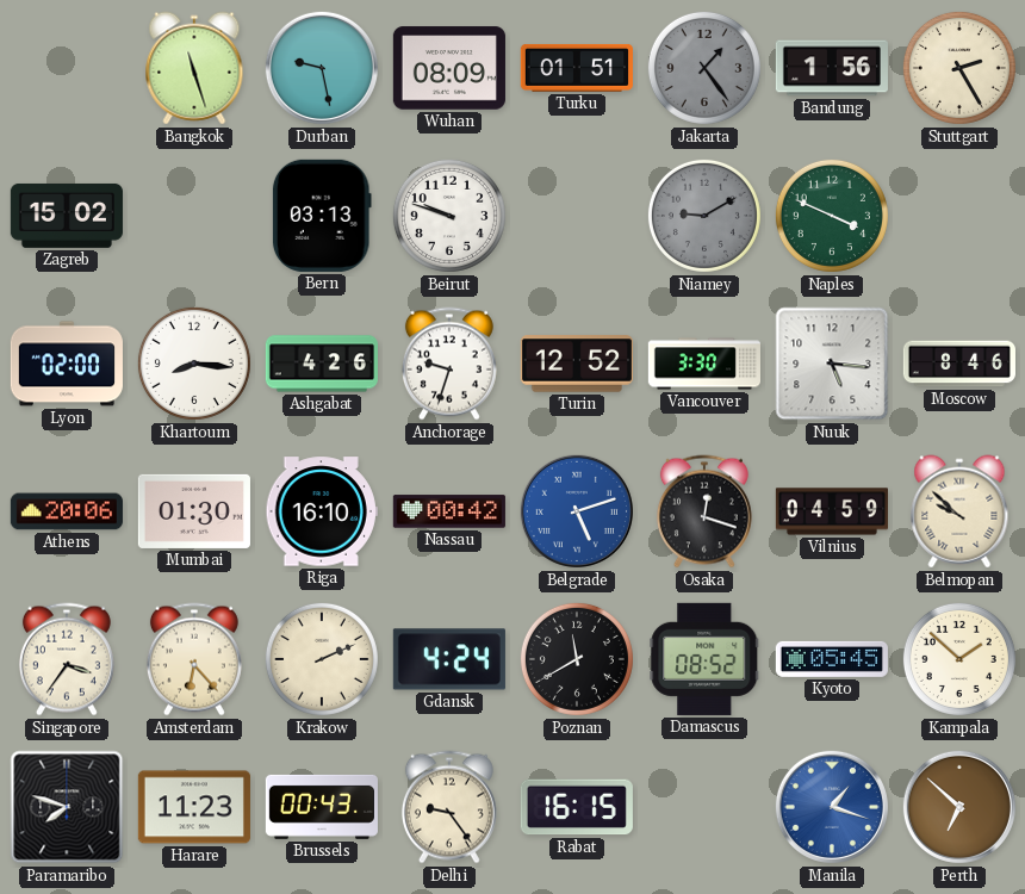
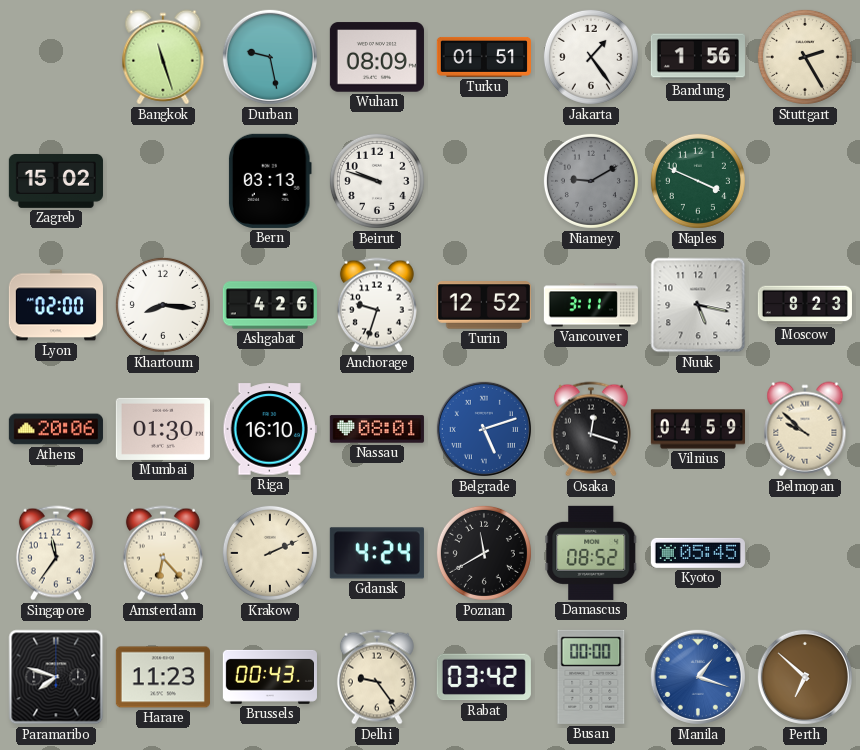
Jakarta dial: grey -> white
Vancouver: 3:30 -> 3:11
Nuuk: 5:16 -> 5:17
Moscow: 8:46 -> 8:23
Nassau: 00:42 -> 08:01
Singapore: 3:36 -> 11:36
Kampala: 1:52 -> none
Rabat: 16:15 -> 03:42
Busan: none -> 00:00
